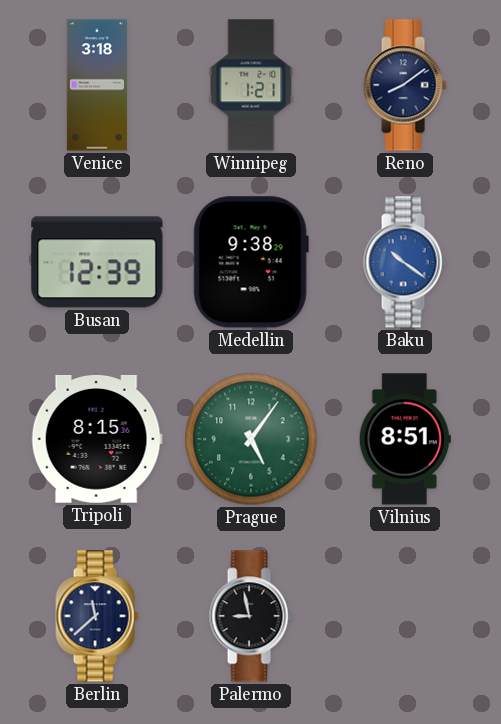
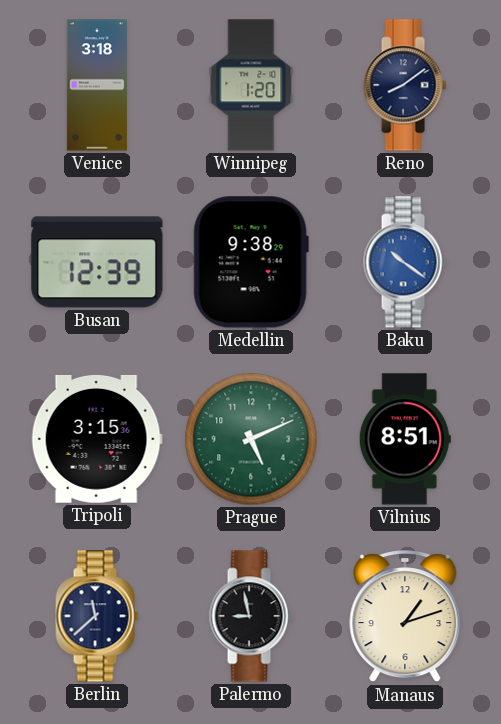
Winnipeg: 1:21 -> 1:20
Tripoli: 8:15 -> 3:15
Prague: 5:06 -> 5:11
Manaus: none -> 1:12
